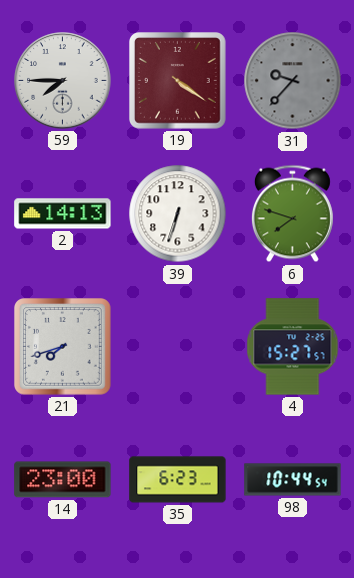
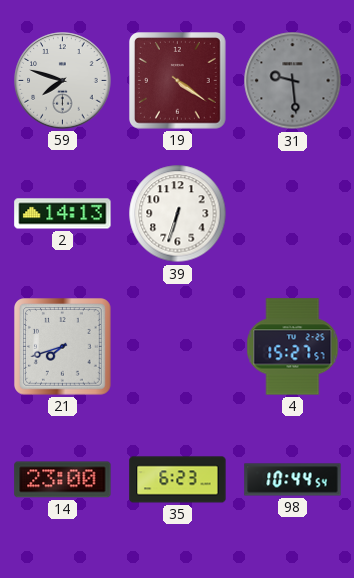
59: 7:45 -> 7:48
31: 9:37 -> 9:29
6: 7:48 -> none
